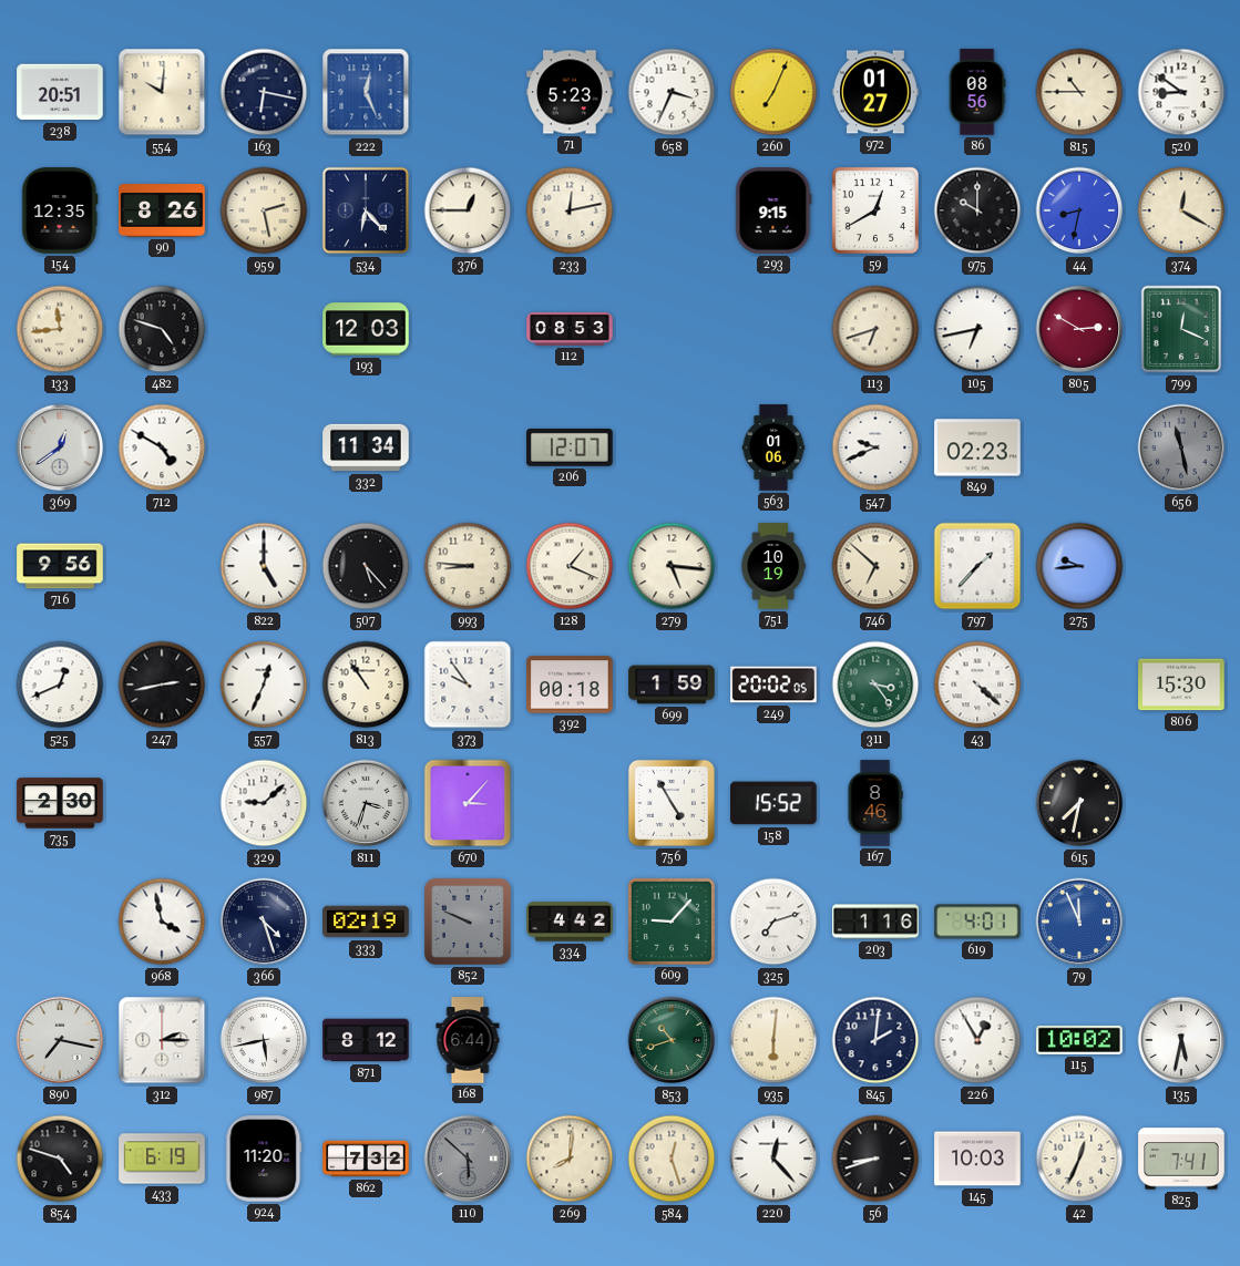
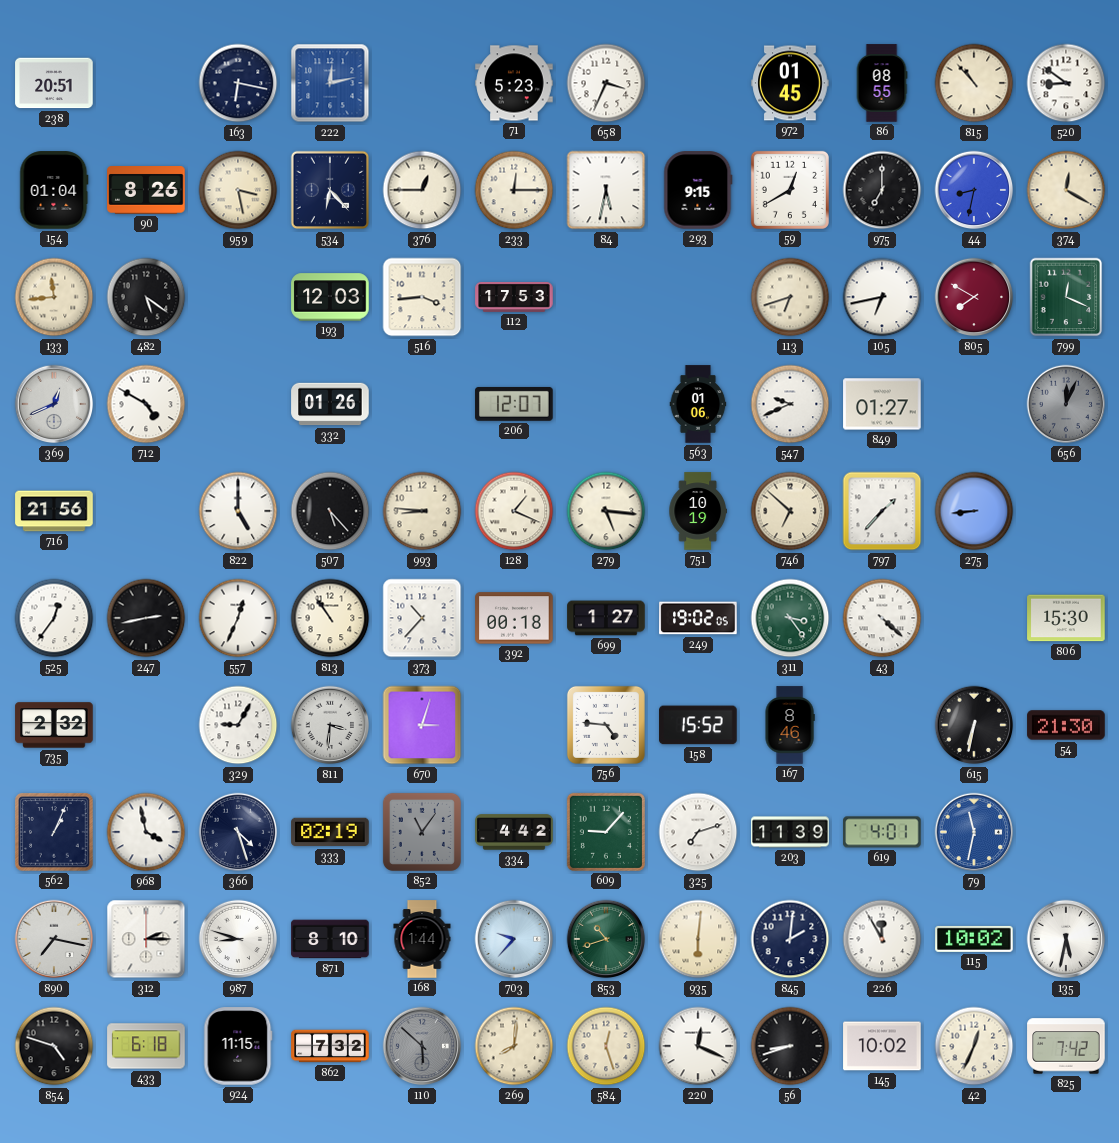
554: 10:01 -> none
222: 12:26 -> 12:13
260: 7:04 -> none
972: 01:27 -> 01:45
86: 08:56 -> 08:55
815: 10:45 -> 10:53
154: 12:35 -> 01:04
959: 2:28 -> 3:28
233: 12:13 -> 12:15
84: none -> 5:32
975: 10:00 -> 7:00
482: 4:48 -> 5:21
516: none -> 3:44
112: 08:53 -> 17:53
805: 2:50 -> 7:50
369: 12:39 -> 12:41
332: 11:34 -> 01:26
849: 02:23 -> 01:27
656: 11:28 -> 12:04
716: 9:56 -> 21:56
275: 9:44 -> 8:44
525: 12:41 -> 12:36
373: 9:54 -> 10:37
699: 1:59 -> 1:27
249: 20:02 -> 19:02
735: 2:30 -> 2:32
329: 9:08 -> 9:05
811: 3:33 -> 3:31
670: 3:07 -> 3:03
756: 4:55 -> 4:46
615: 7:32 -> 6:32
54: none -> 21:30
562: none -> 1:04
852: 9:49 -> 11:06
203: 1:16 -> 11:39
79: 11:56 -> 11:32
987: 5:43 -> 8:48
871: 8:12 -> 8:10
168: 6:44 -> 1:44
703: none -> 9:37
226: 12:55 -> 11:55
433: 6:19 -> 6:18
924: 11:20 -> 11:15
220: 12:23 -> 12:19
145: 10:03 -> 10:02
825: 7:41 -> 7:42
